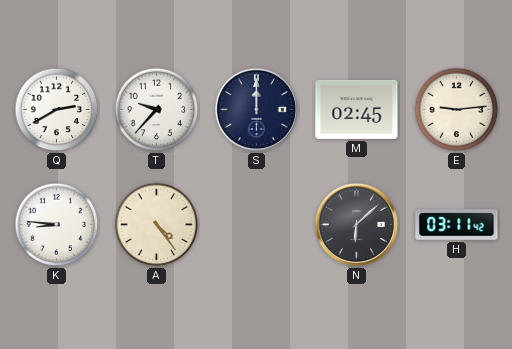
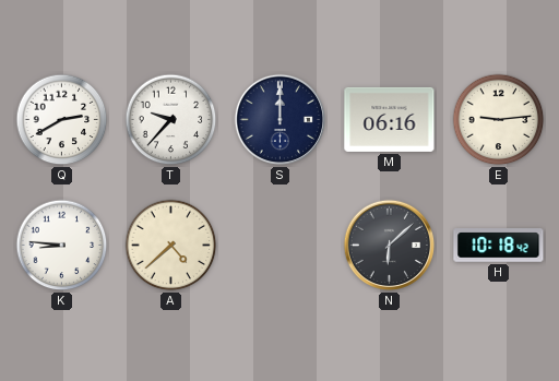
M: 02:45 -> 06:16
A: 4:24 -> 4:38
H: 03:11 -> 10:18
